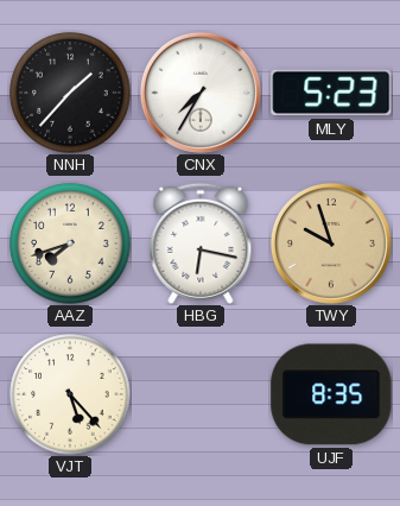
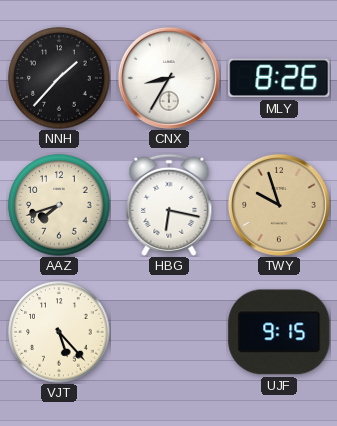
CNX: 7:35 -> 8:35
MLY: 5:23 -> 8:26
UJF: 8:35 -> 9:15
